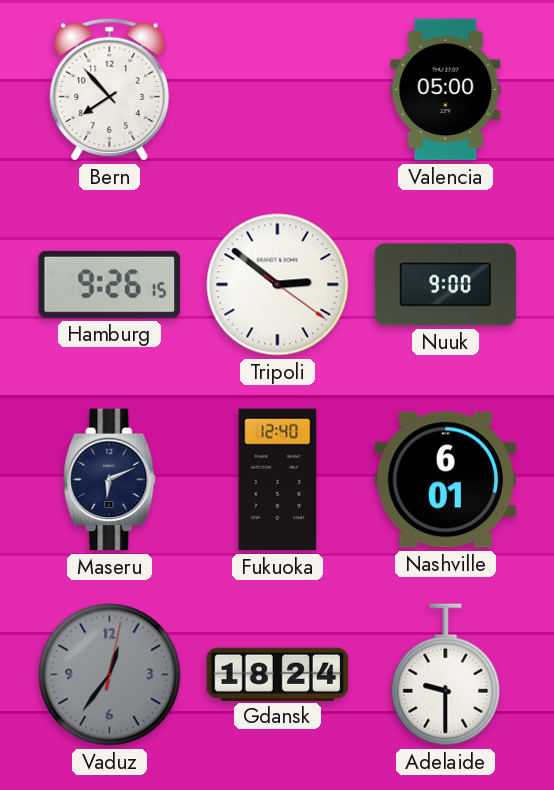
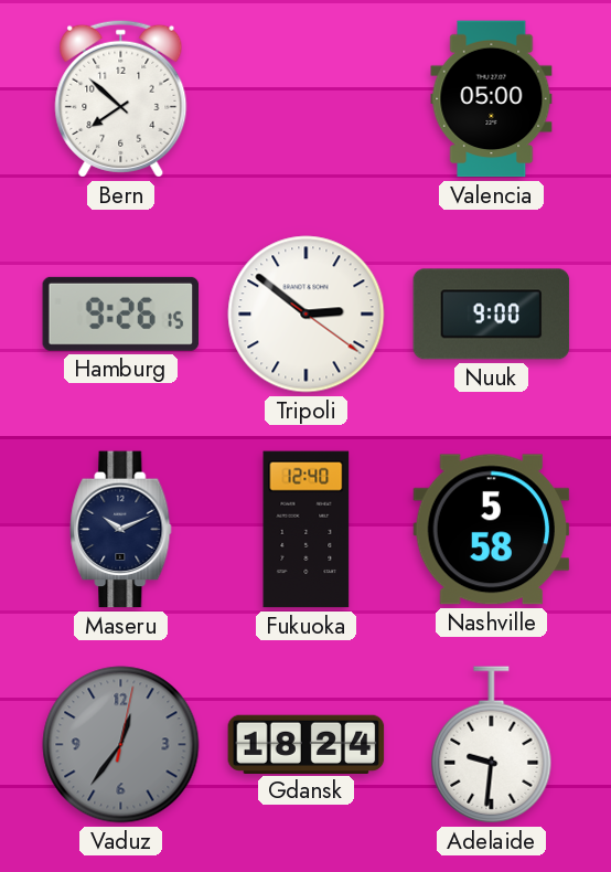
Bern: 7:53 -> 7:52
Maseru: 6:11 -> 10:11
Nashville: 6:01 -> 5:58
Adelaide: 9:30 -> 9:31
